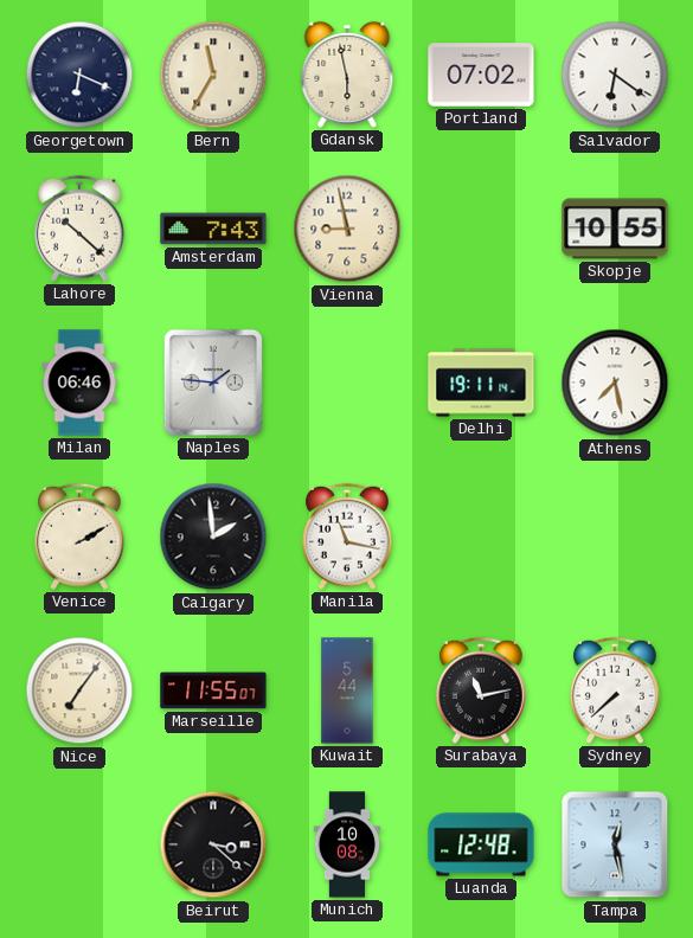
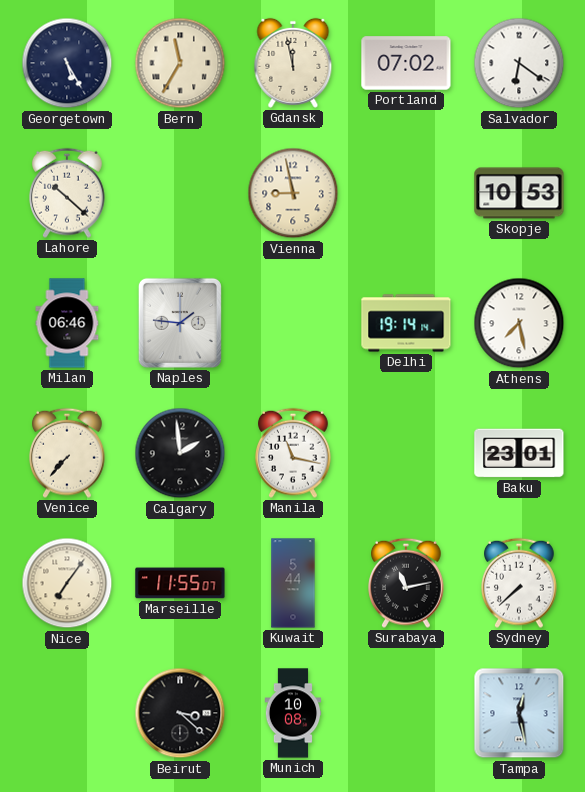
Georgetown: 6:19 -> 5:25
Gdansk: 5:58 -> 11:58
Amsterdam: 7:43 -> none
Skopje: 10:55 -> 10:53
Delhi: 19:11 -> 19:14
Venice: 2:10 -> 7:37
Baku: none -> 23:01
Luanda: 12:48 -> none
